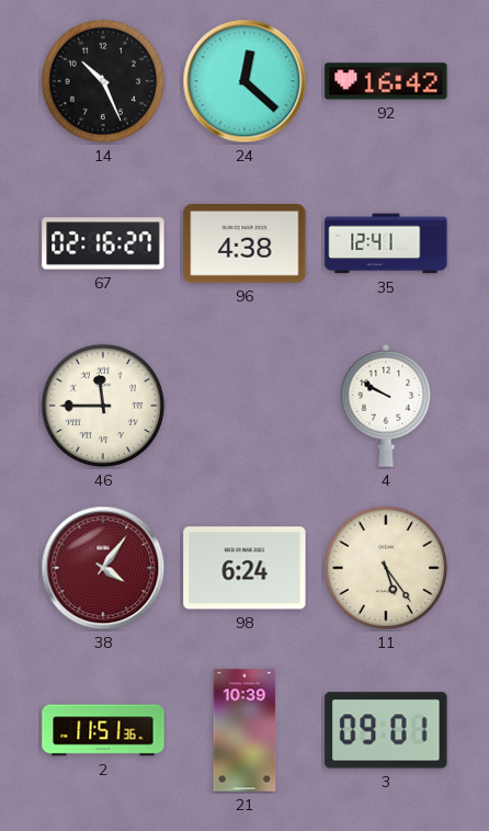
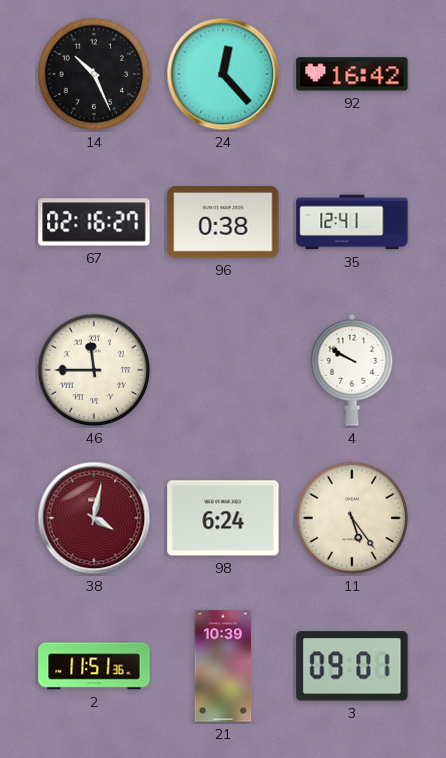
24: 12:22 -> 12:23
96: 4:38 -> 0:38
38: 4:06 -> 4:02
